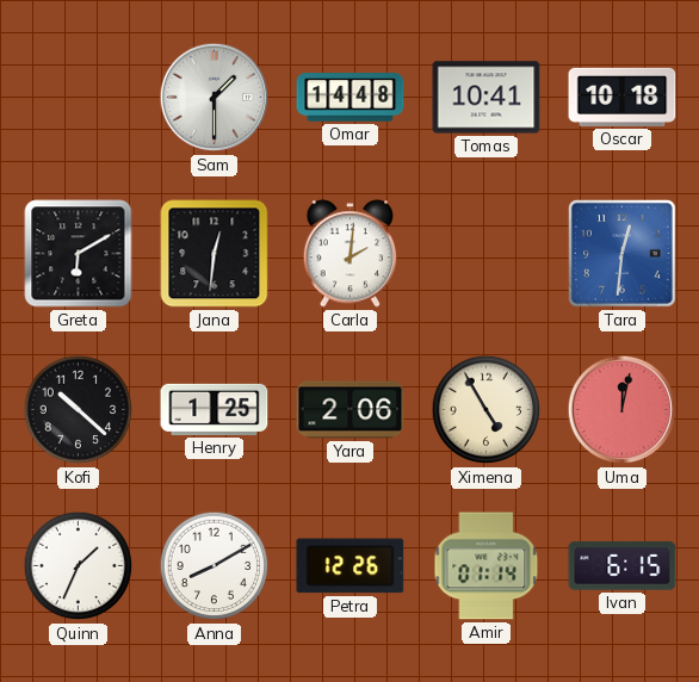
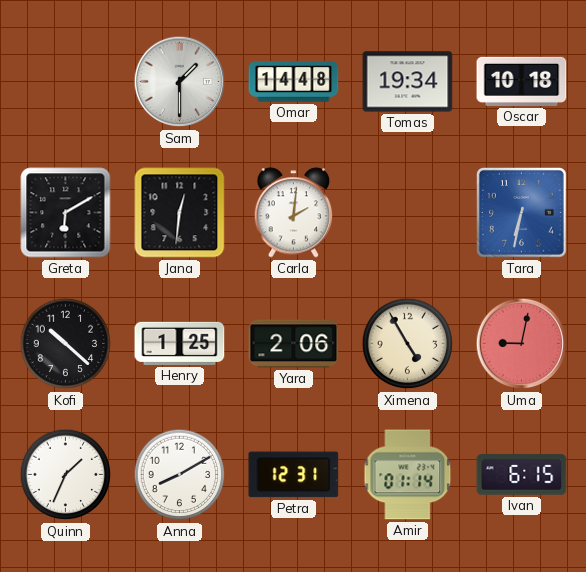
Tomas: 10:41 -> 19:34
Tara: 12:31 -> 6:32
Uma: 12:02 -> 9:02
Petra: 12:26 -> 12:31
